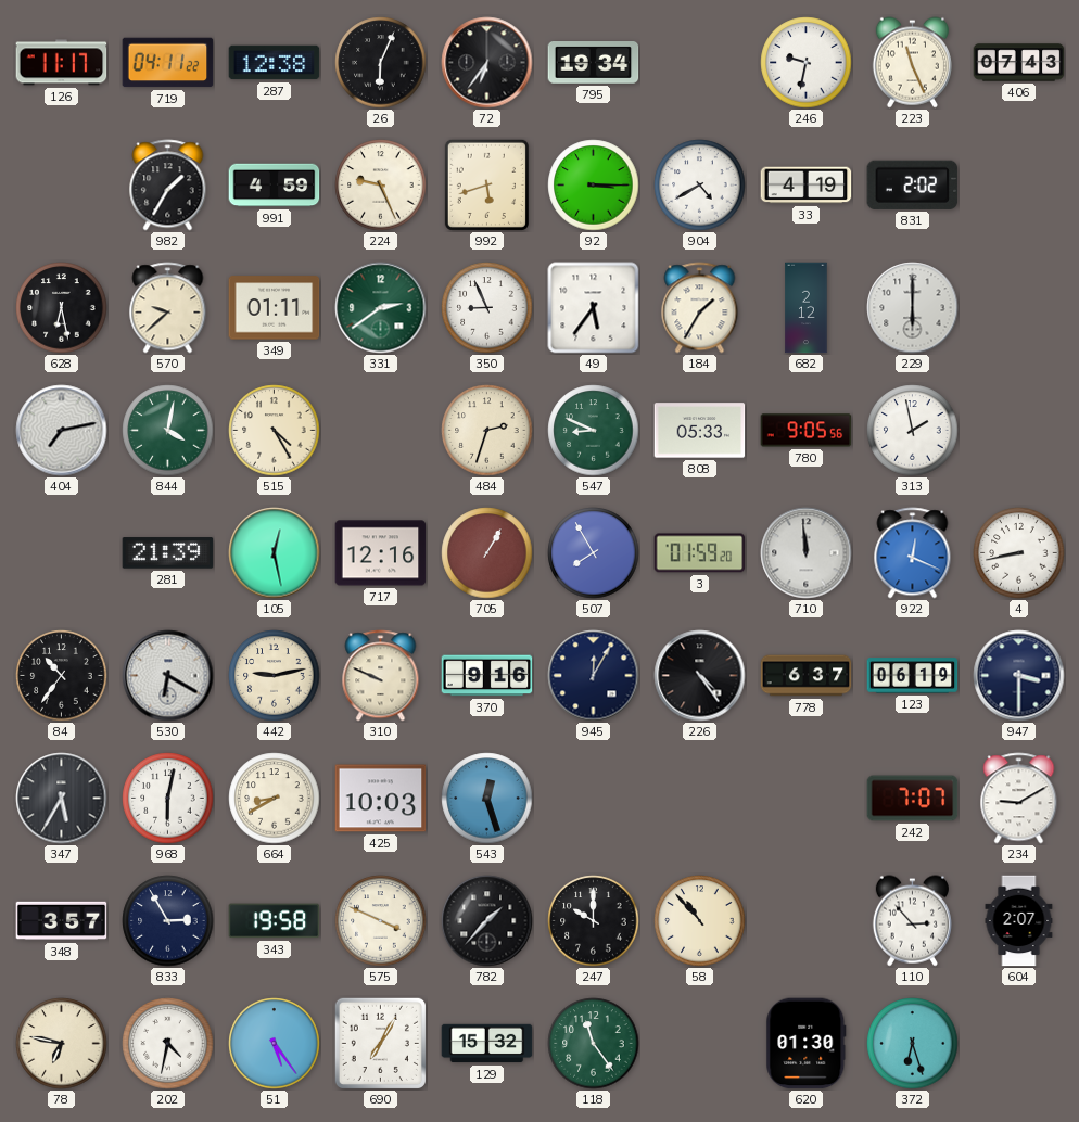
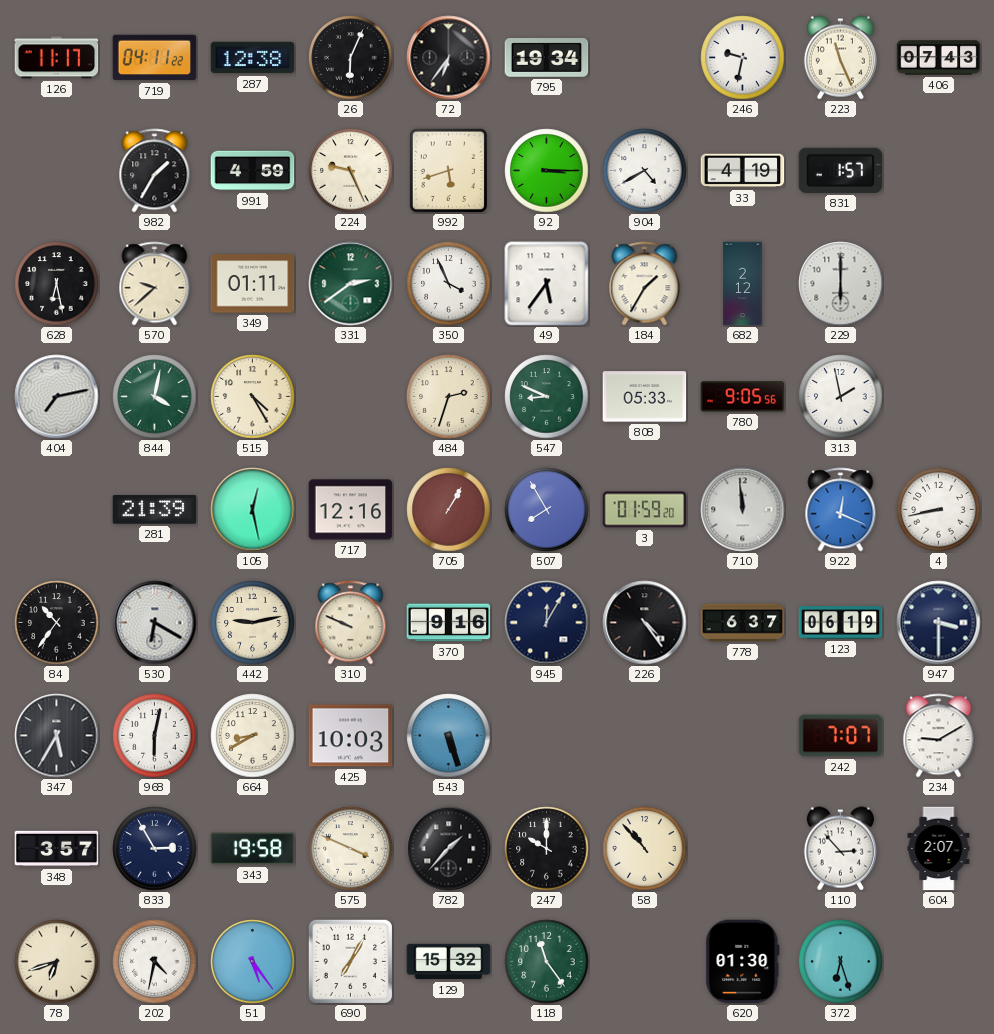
831: 2:02 -> 1:57
350: 8:56 -> 3:56
543: 12:27 -> 5:27
78: 6:47 -> 6:42
